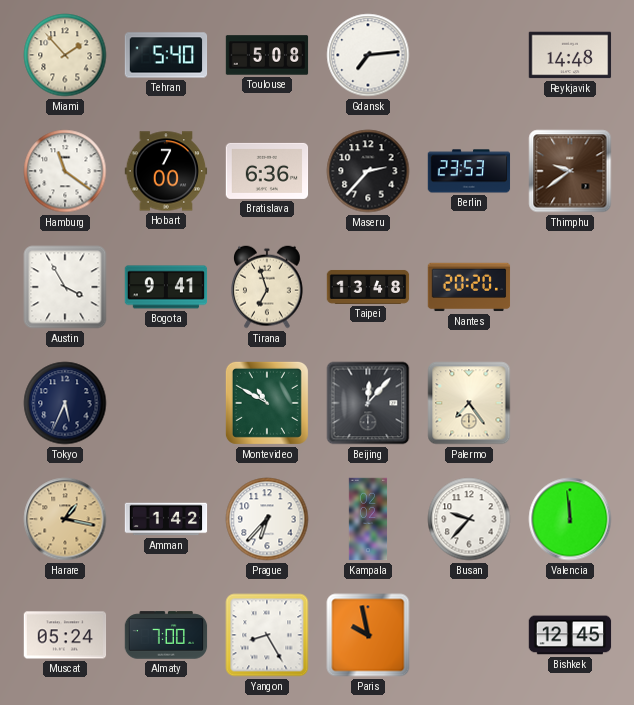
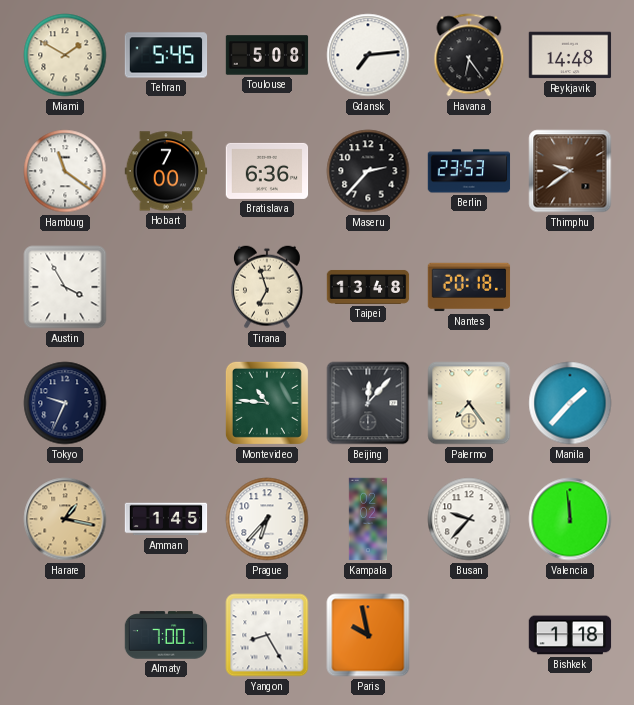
Miami: 1:53 -> 1:50
Tehran: 5:40 -> 5:45
Havana: none -> 6:24
Bogota: 9:41 -> none
Nantes: 20:20 -> 20:18
Tokyo: 5:34 -> 9:34
Montevideo: 10:50 -> 10:46
Manila: none -> 1:37
Amman: 1:42 -> 1:45
Muscat: 05:24 -> none
Bishkek: 12:45 -> 1:18
